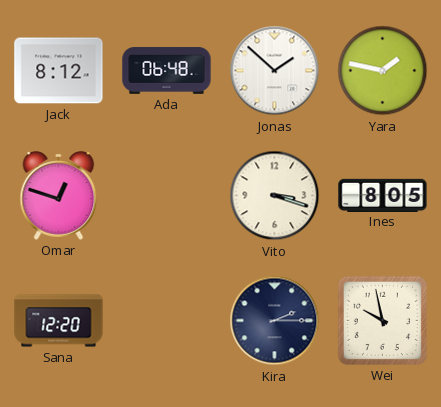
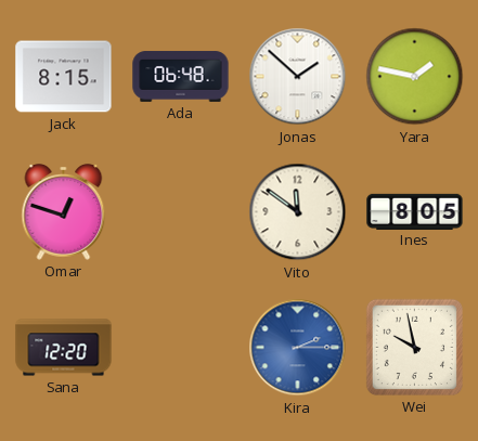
Jack: 8:12 -> 8:15
Vito: 3:18 -> 11:51
Kira dial: navy -> blue
